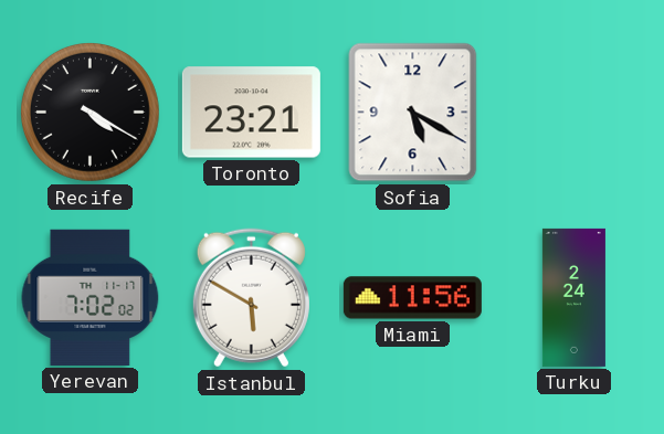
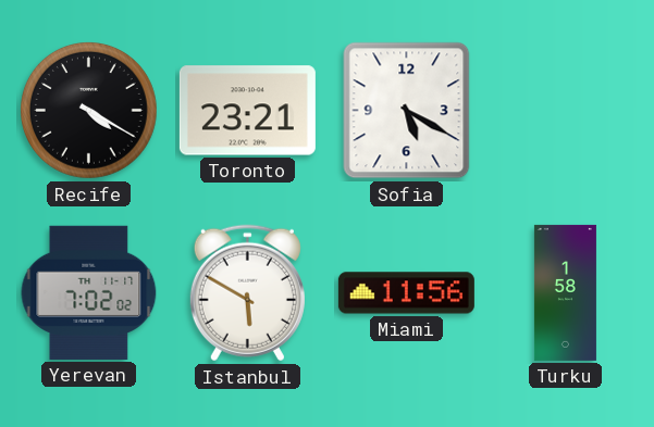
Turku: 2:24 -> 1:58
